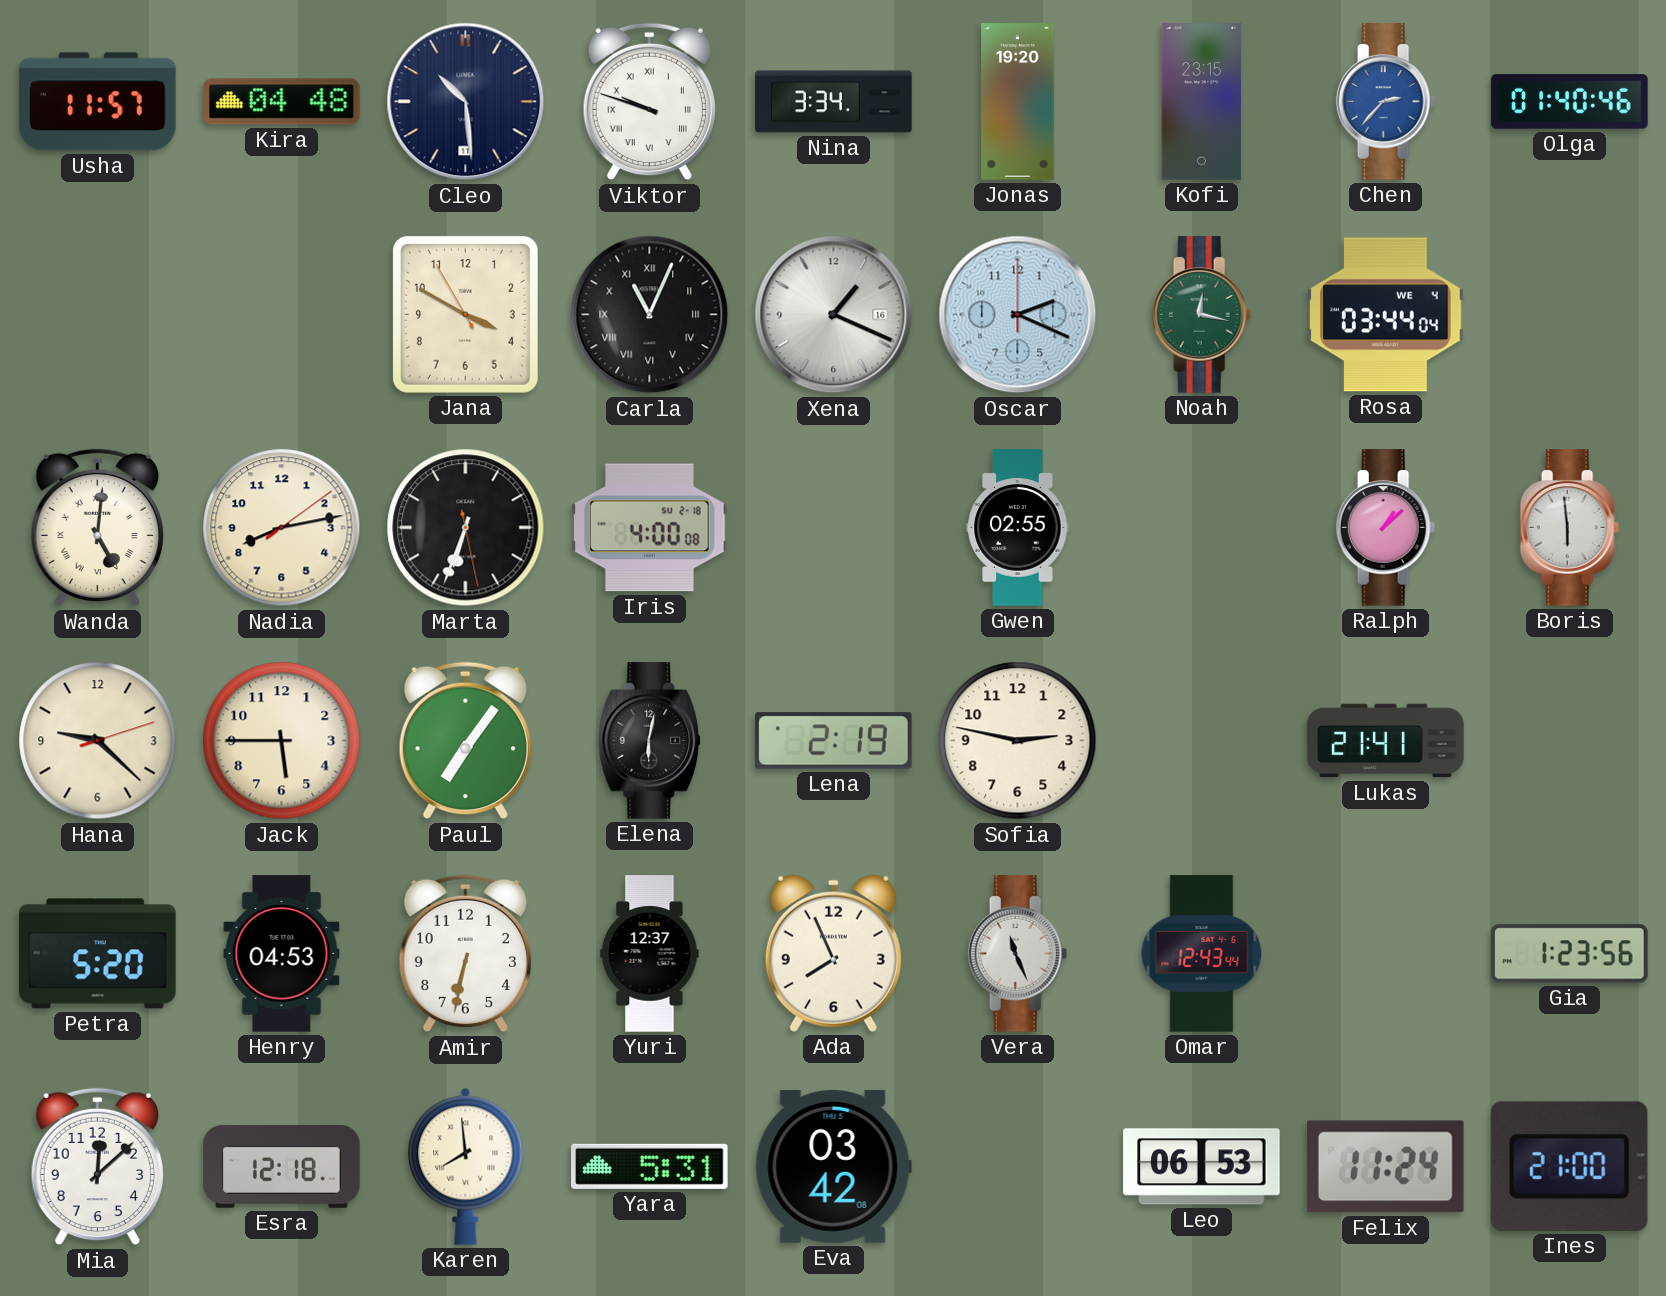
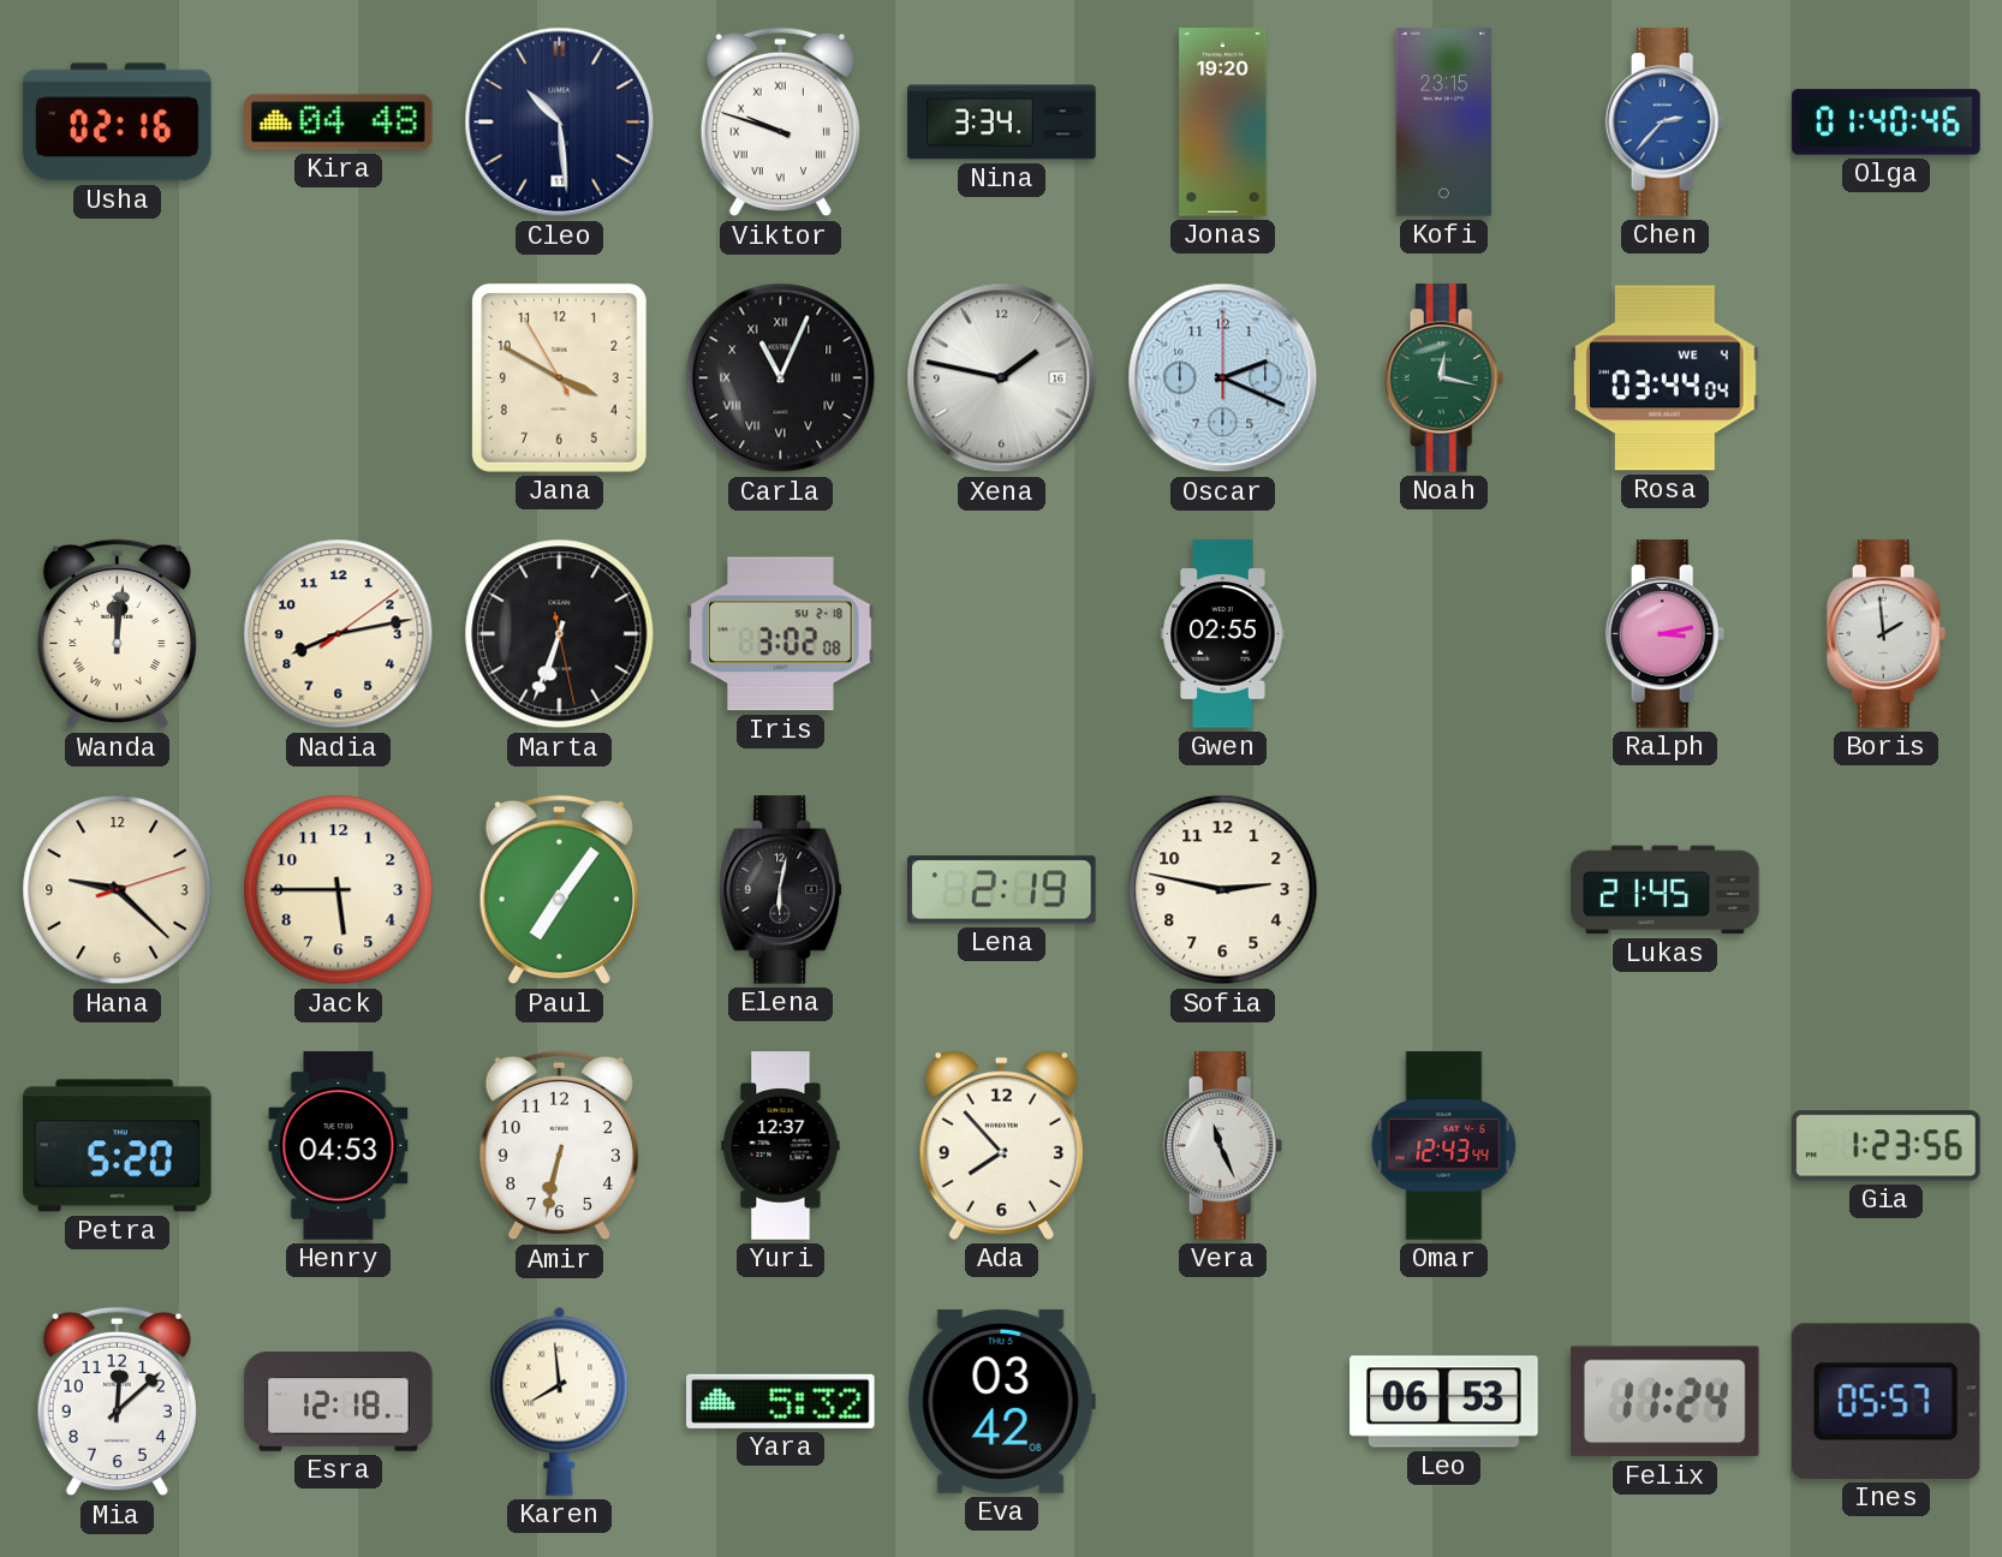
Usha: 11:57 -> 02:16
Xena: 1:19 -> 1:47
Wanda: 5:01 -> 12:01
Iris: 4:00 -> 3:02
Ralph: 1:08 -> 3:13
Boris: 5:59 -> 1:59
Lukas: 21:41 -> 21:45
Ada: 7:56 -> 7:53
Yara: 5:31 -> 5:32
Ines: 21:00 -> 05:57
